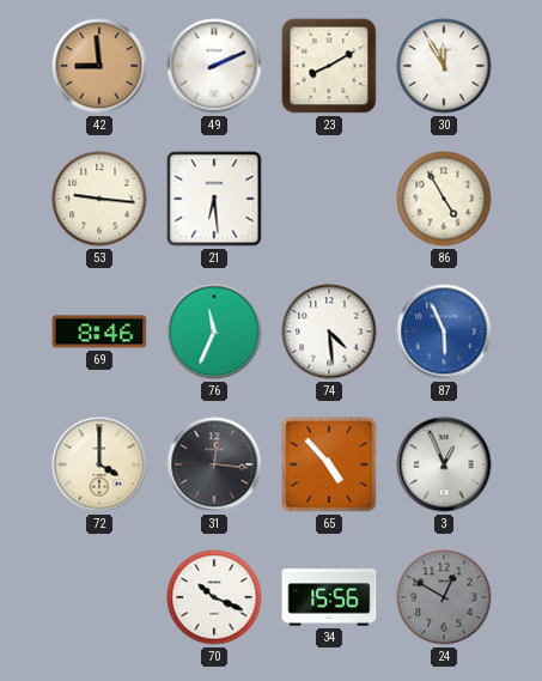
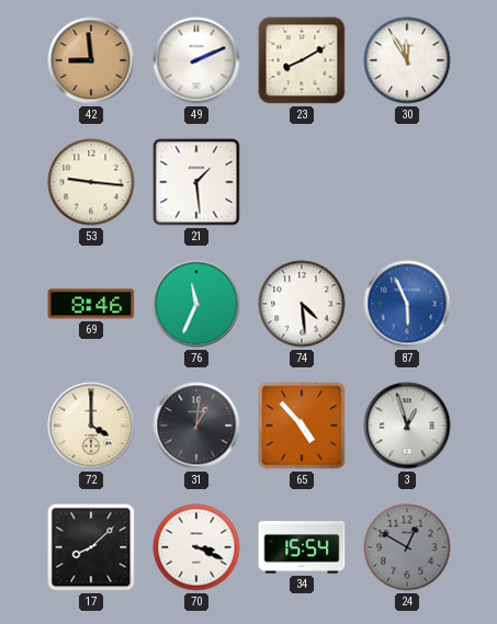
21: 6:29 -> 1:29
86: 4:55 -> none
31: 12:16 -> 1:01
3: 12:56 -> 12:57
17: none -> 8:08
70: 10:19 -> 3:19
34: 15:56 -> 15:54
